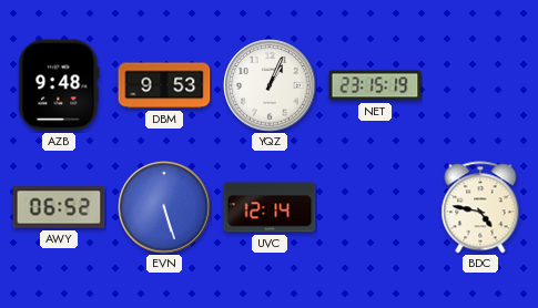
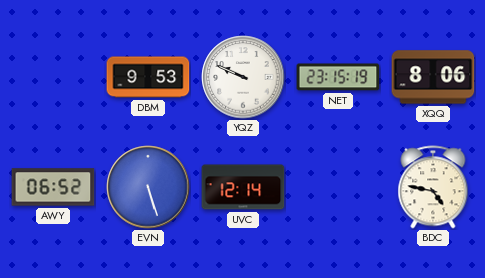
AZB: 9:48 -> none
YQZ: 1:04 -> 9:49
XQQ: none -> 8:06
